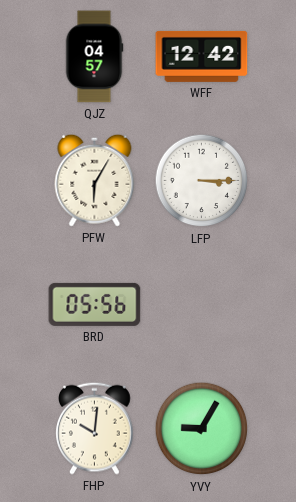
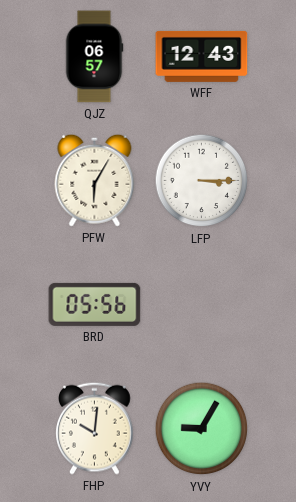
QJZ: 04:57 -> 06:57
WFF: 12:42 -> 12:43
